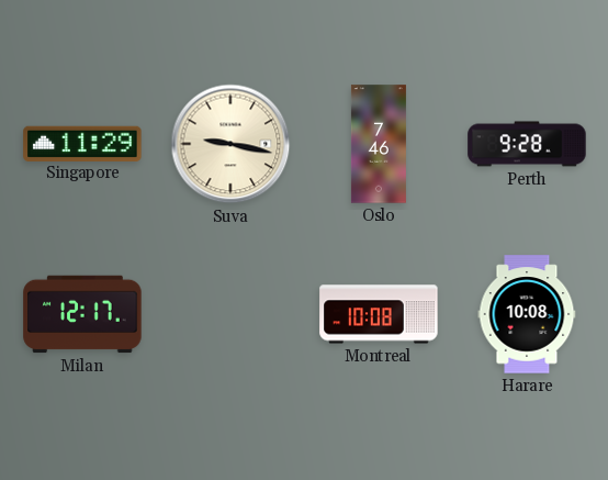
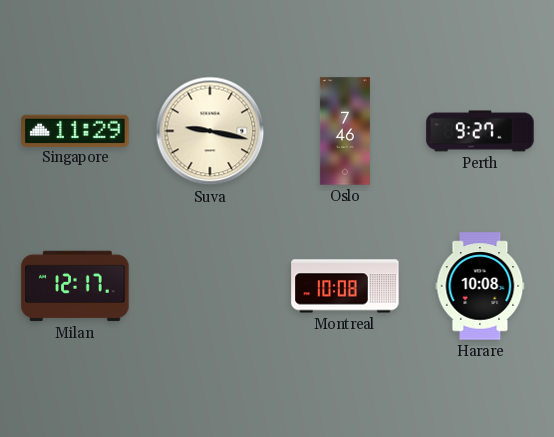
Perth: 9:28 -> 9:27
